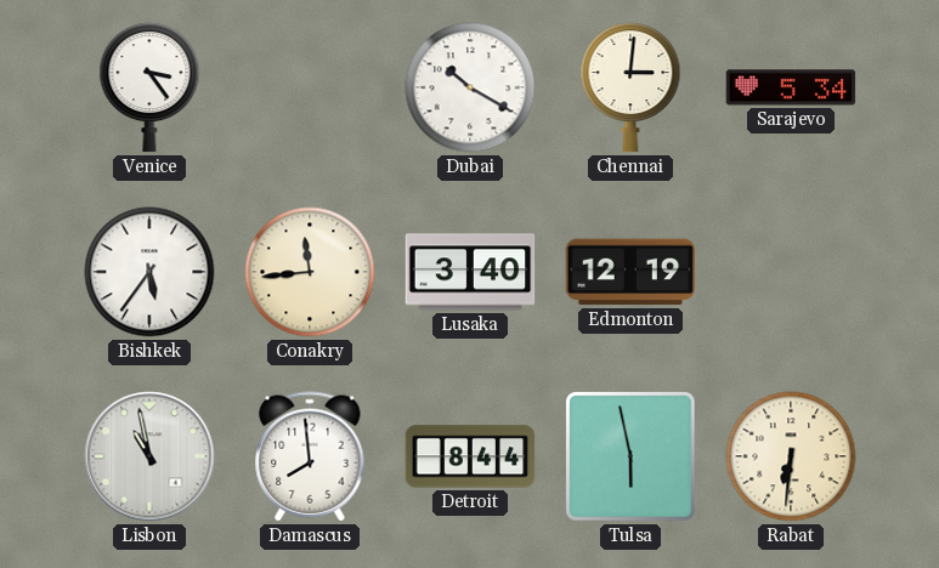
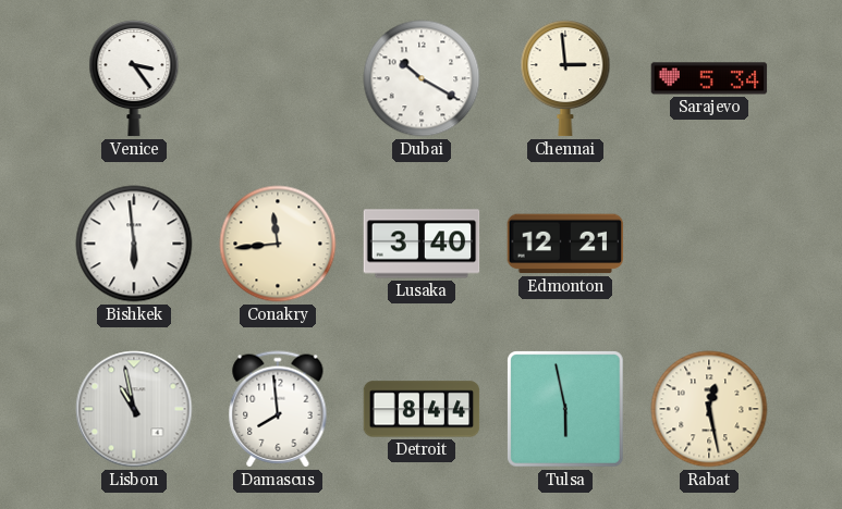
Chennai: 3:01 -> 2:59
Bishkek: 5:36 -> 5:59
Edmonton: 12:19 -> 12:21
Rabat: 6:31 -> 12:28
